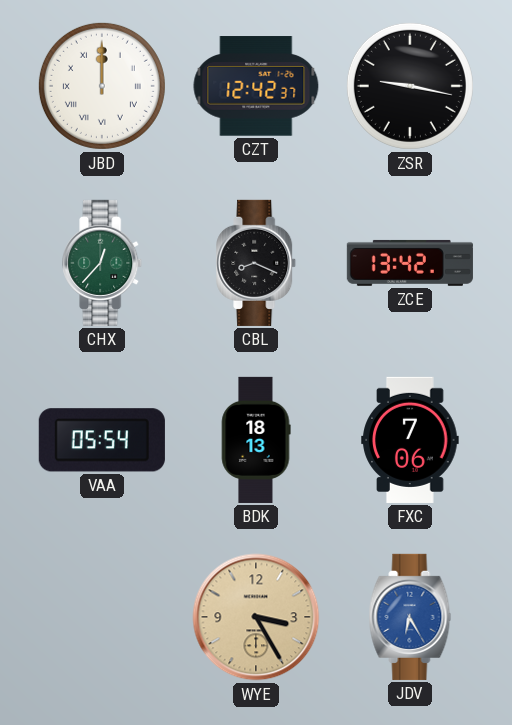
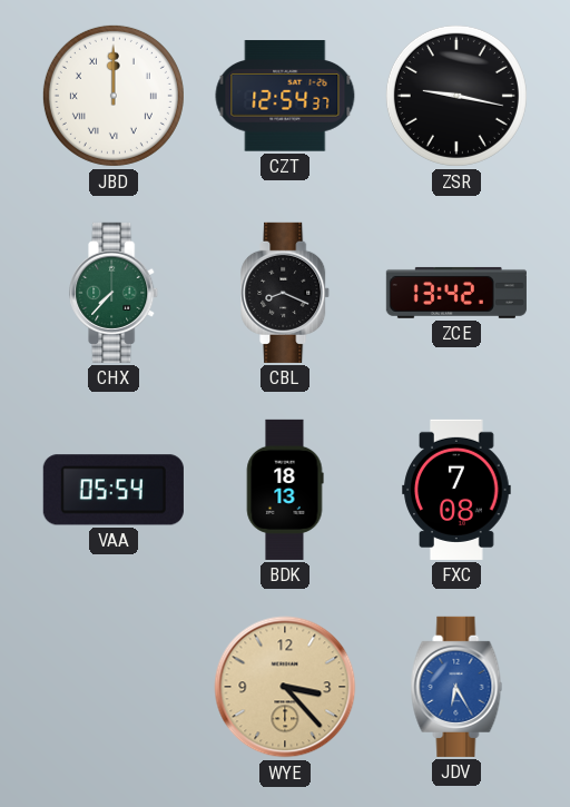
CZT: 12:42 -> 12:54
CHX: 12:37 -> 7:37
FXC: 7:06 -> 7:08
WYE: 3:25 -> 3:23
